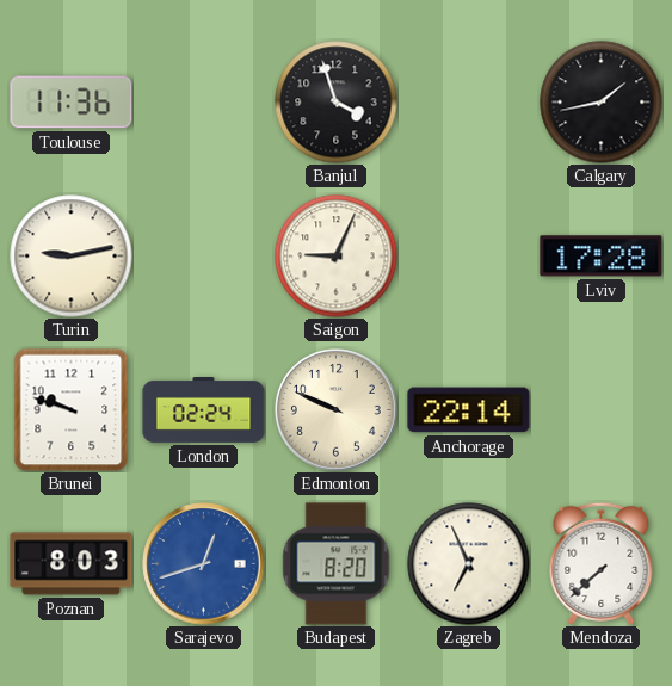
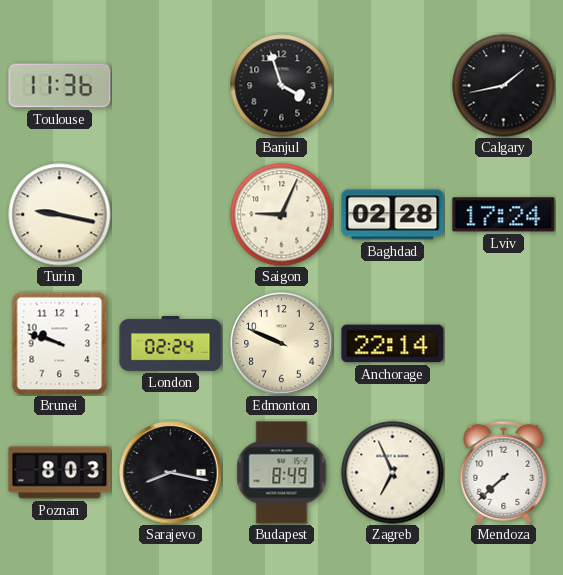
Turin: 9:13 -> 9:17
Baghdad: none -> 02:28
Lviv: 17:28 -> 17:24
Sarajevo: 12:42 -> 8:17
Sarajevo dial: blue -> black
Budapest: 8:20 -> 8:49
